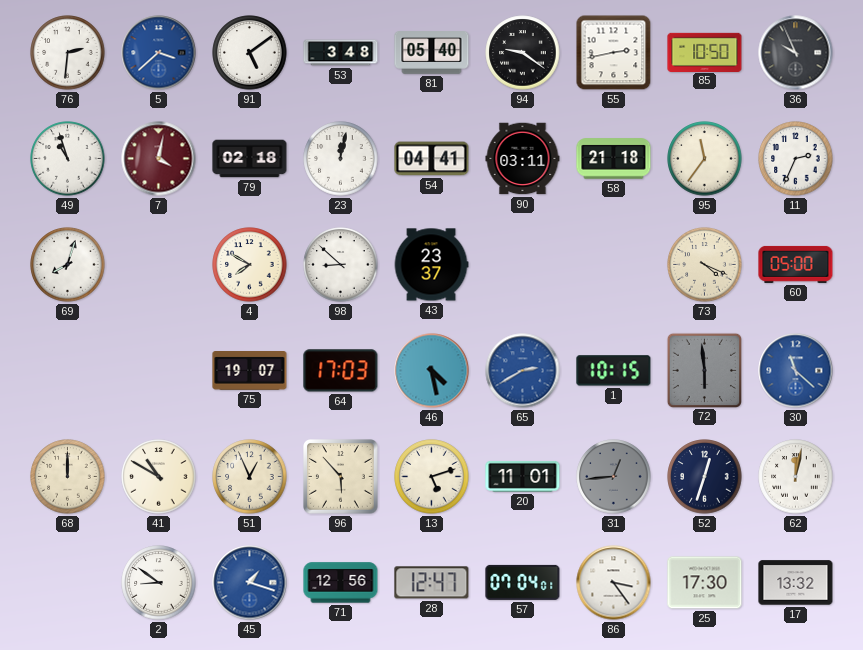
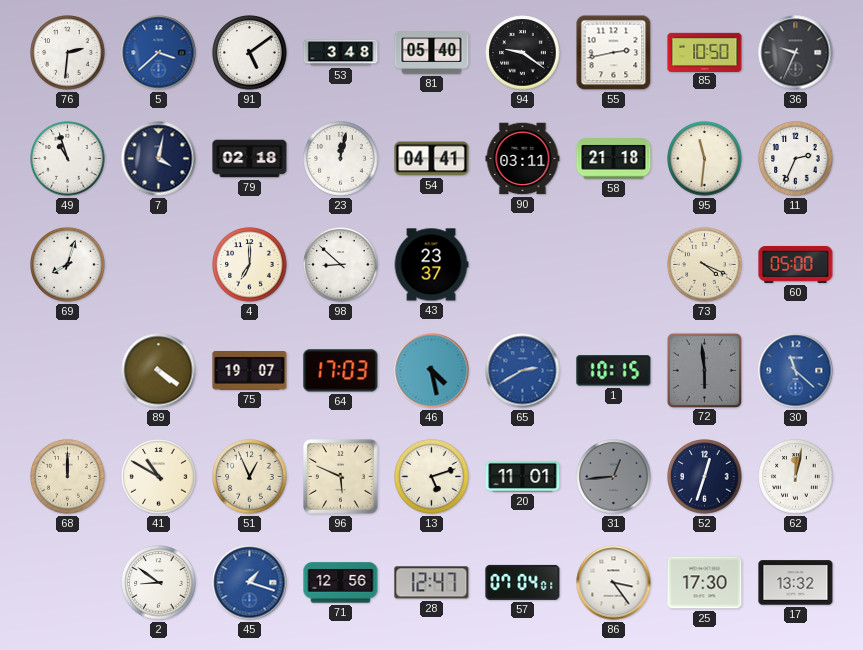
36: 9:56 -> 9:34
7 dial: burgundy -> navy
95: 11:36 -> 11:31
4: 7:50 -> 7:00
89: none -> 4:21
96: 5:53 -> 5:49
